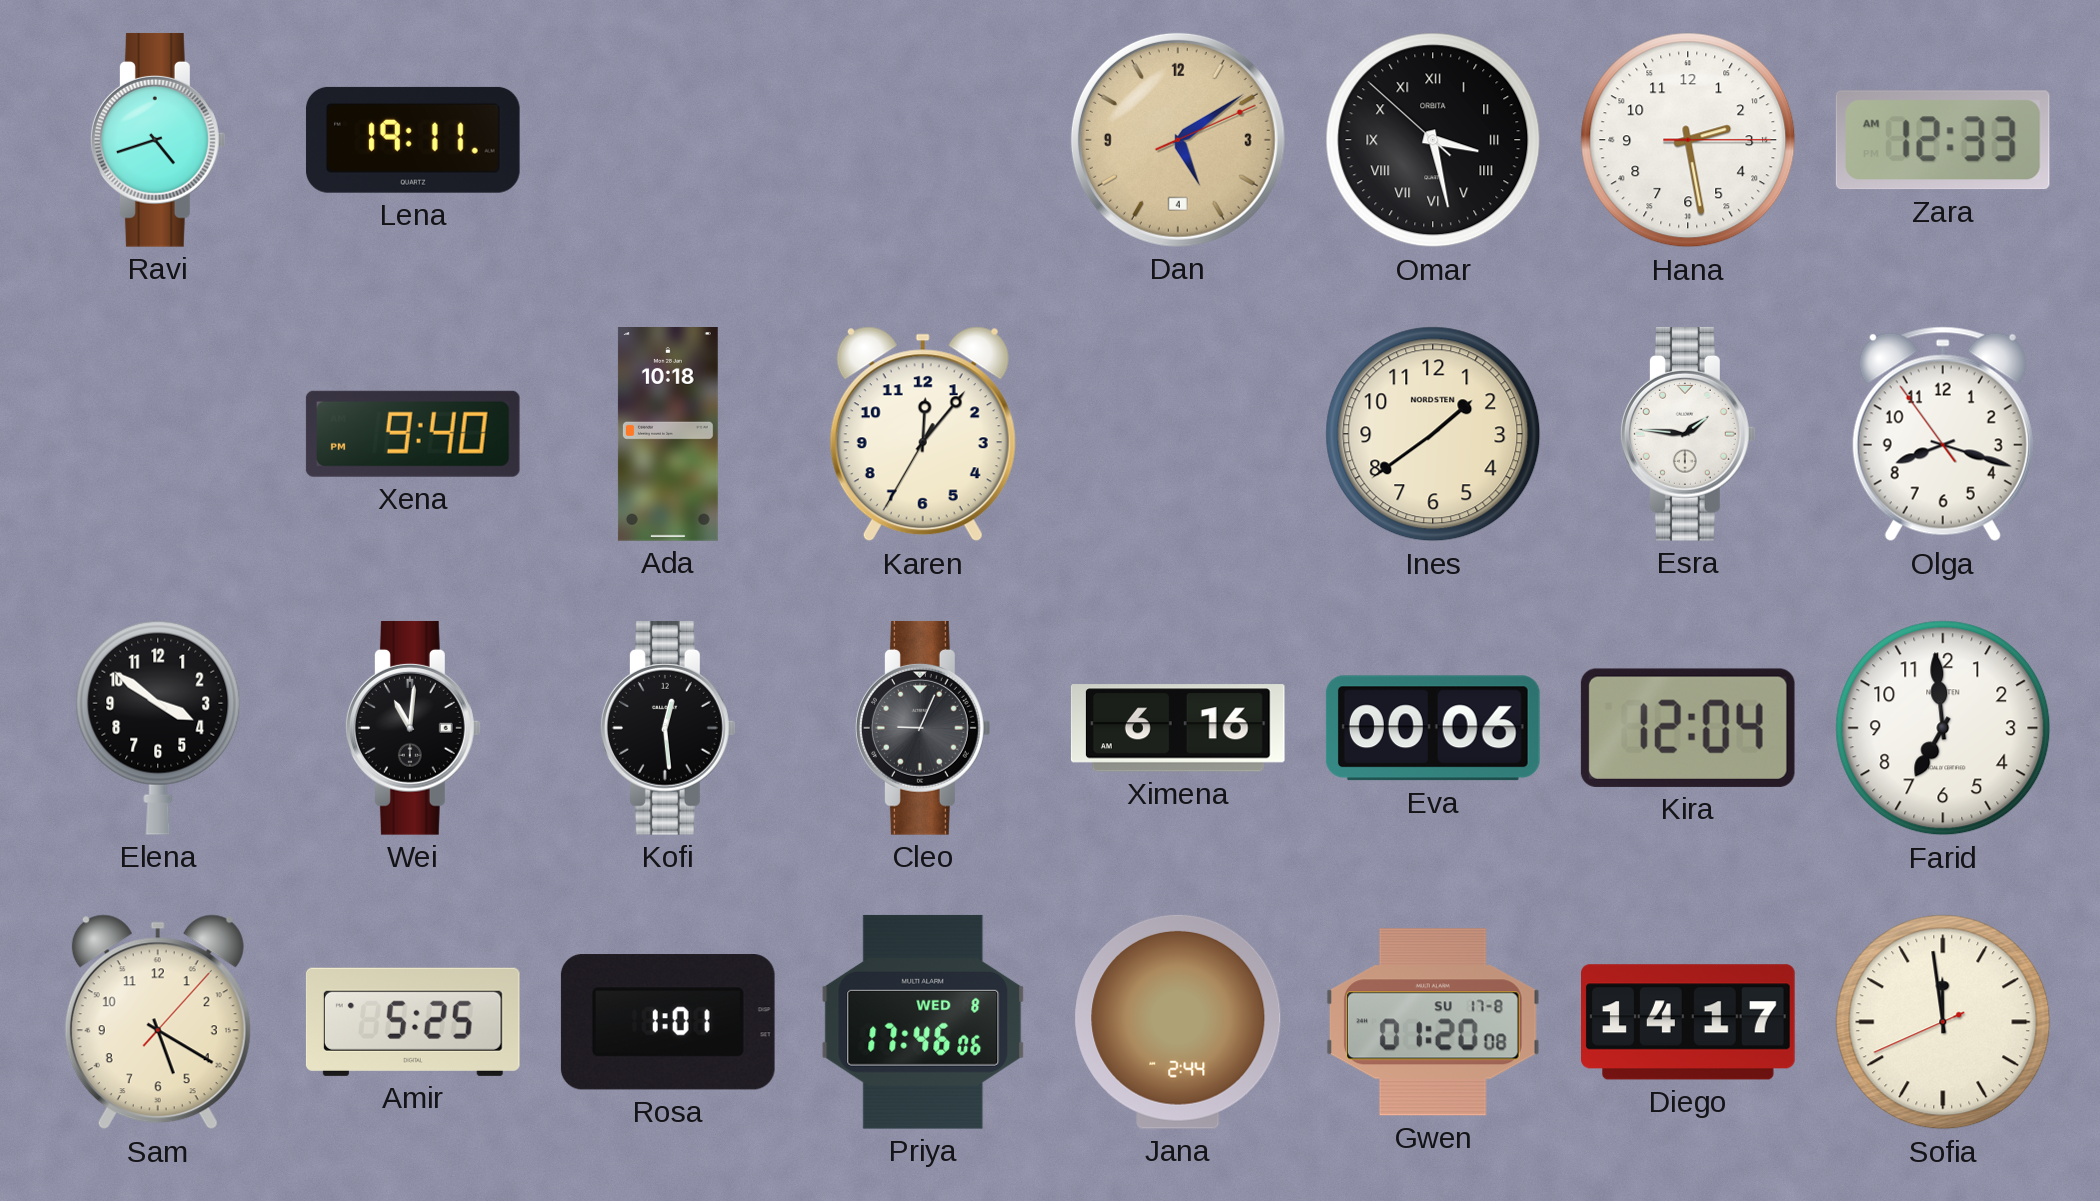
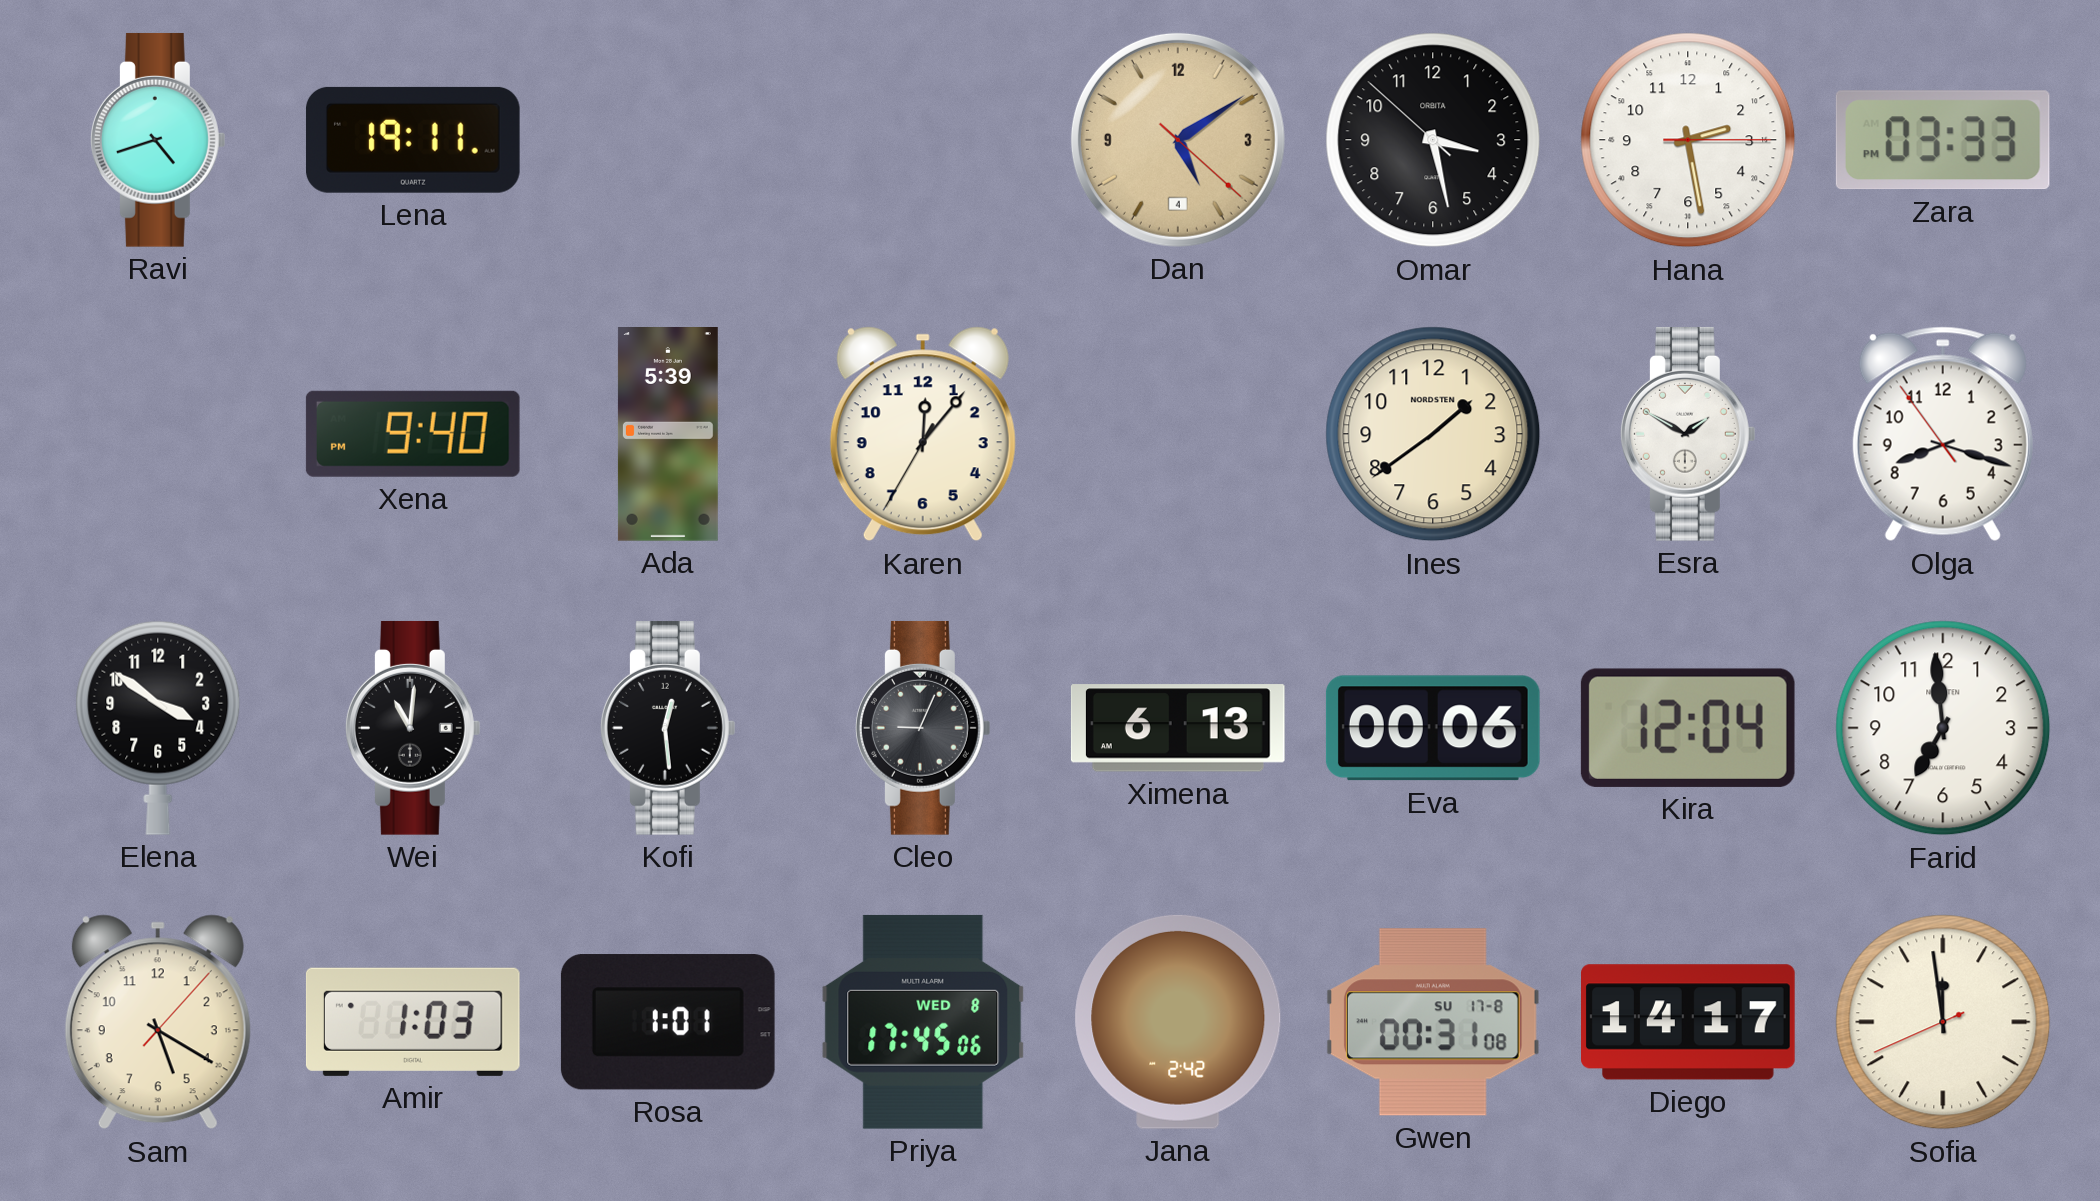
Dan: 5:09:11 -> 5:09:22
Omar numerals: Roman -> Arabic
Zara: 12:33 -> 03:33
Ada: 10:18 -> 5:39
Esra: 1:46 -> 1:50
Ximena: 6:16 -> 6:13
Amir: 5:25 -> 1:03
Priya: 17:46 -> 17:45
Jana: 2:44 -> 2:42
Gwen: 01:20 -> 00:31
